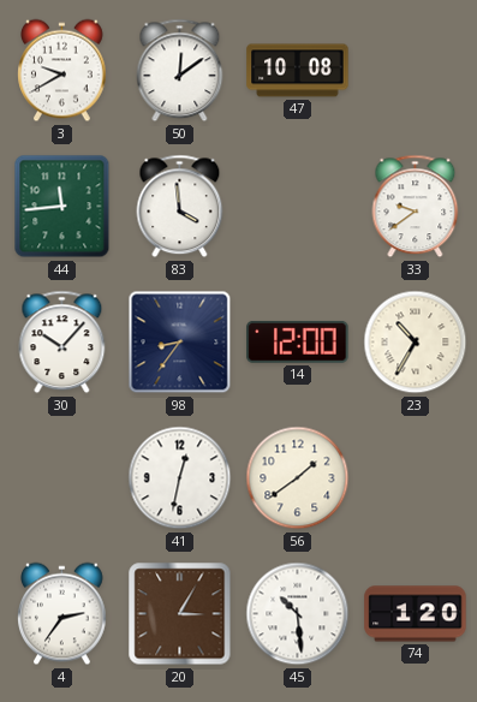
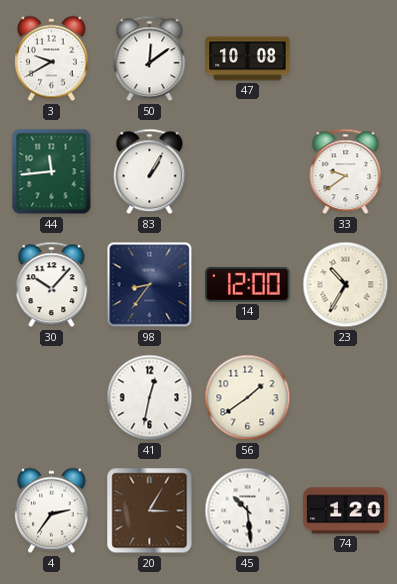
83: 3:59 -> 1:05
